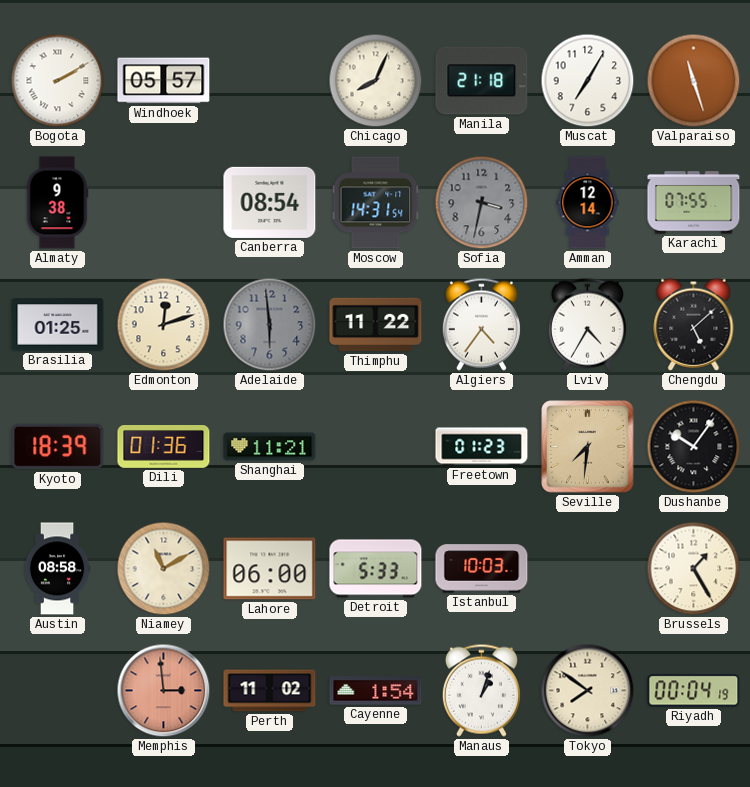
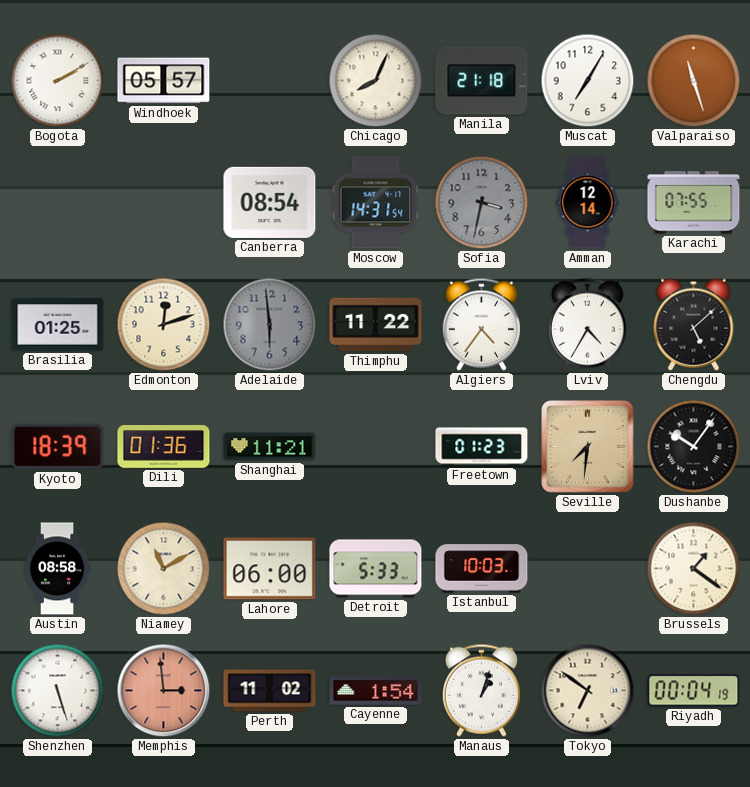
Almaty: 9:38 -> none
Brussels: 1:25 -> 1:21
Shenzhen: none -> 5:27
Tokyo: 7:51 -> 6:51
